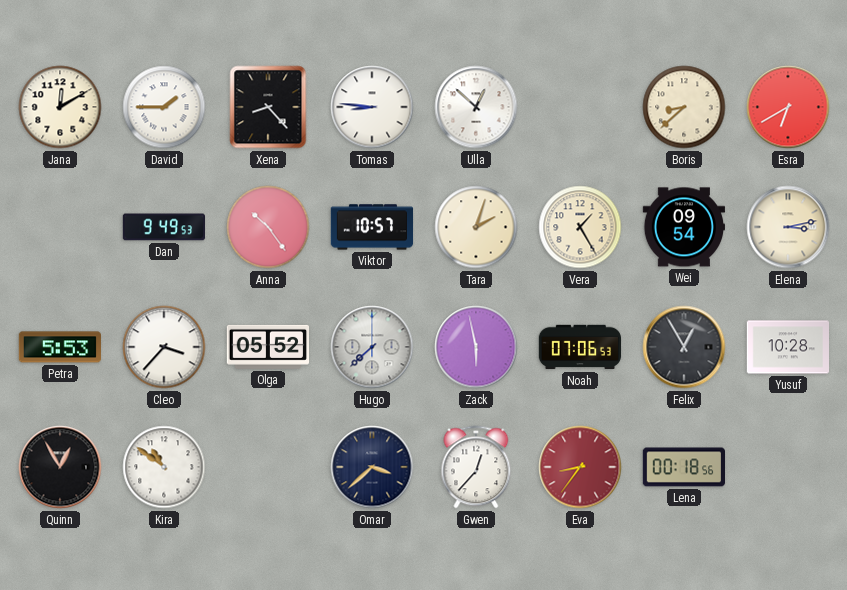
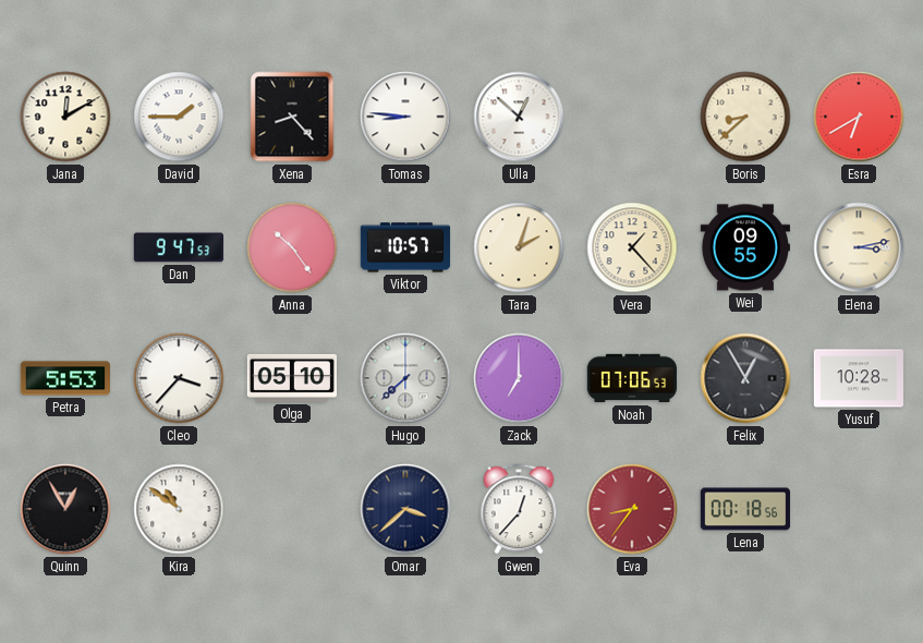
Dan: 9:49 -> 9:47
Vera: 1:25 -> 1:23
Wei: 09:54 -> 09:55
Olga: 05:52 -> 05:10
Zack: 5:58 -> 7:00
